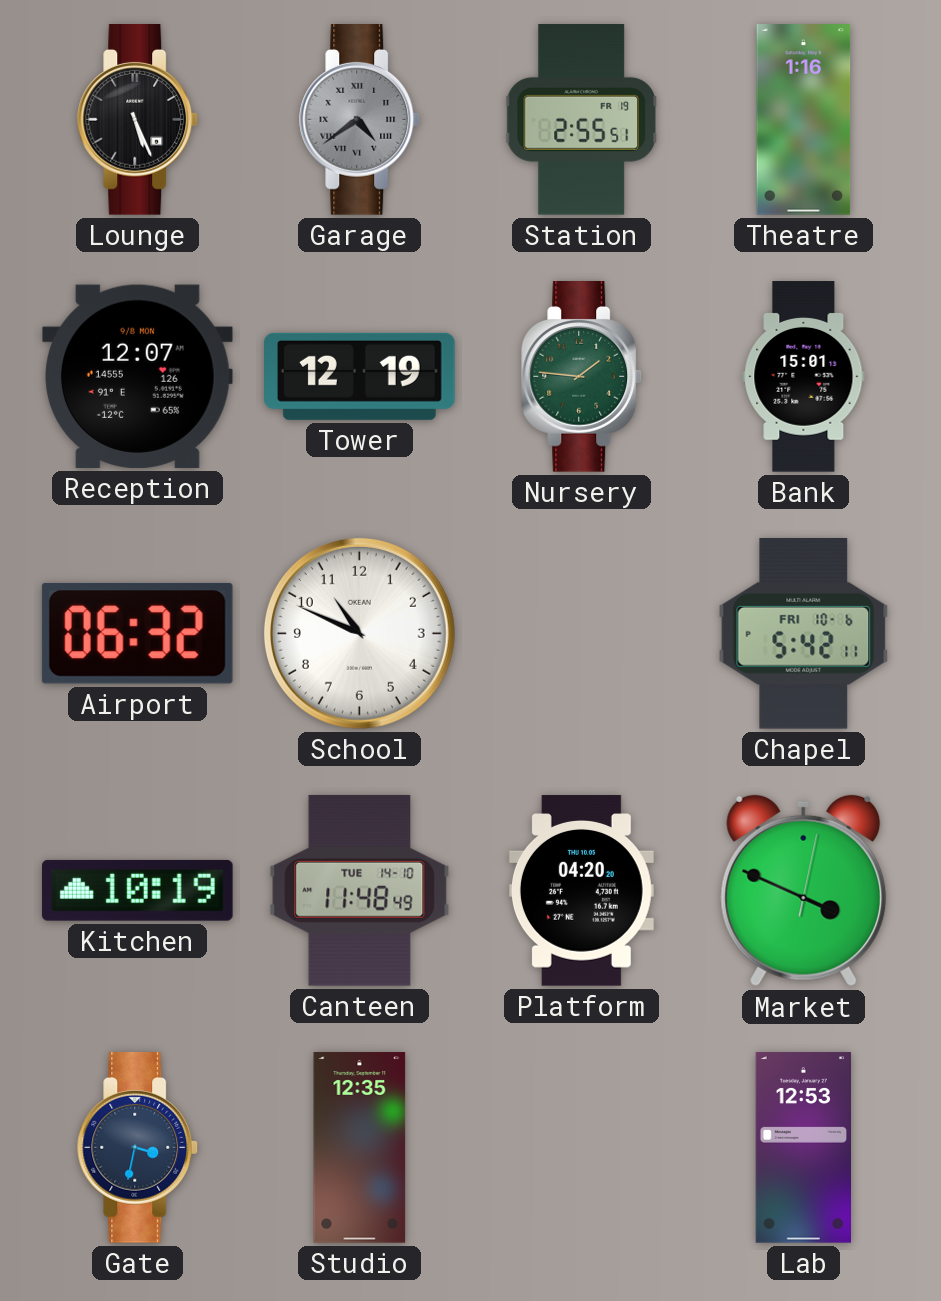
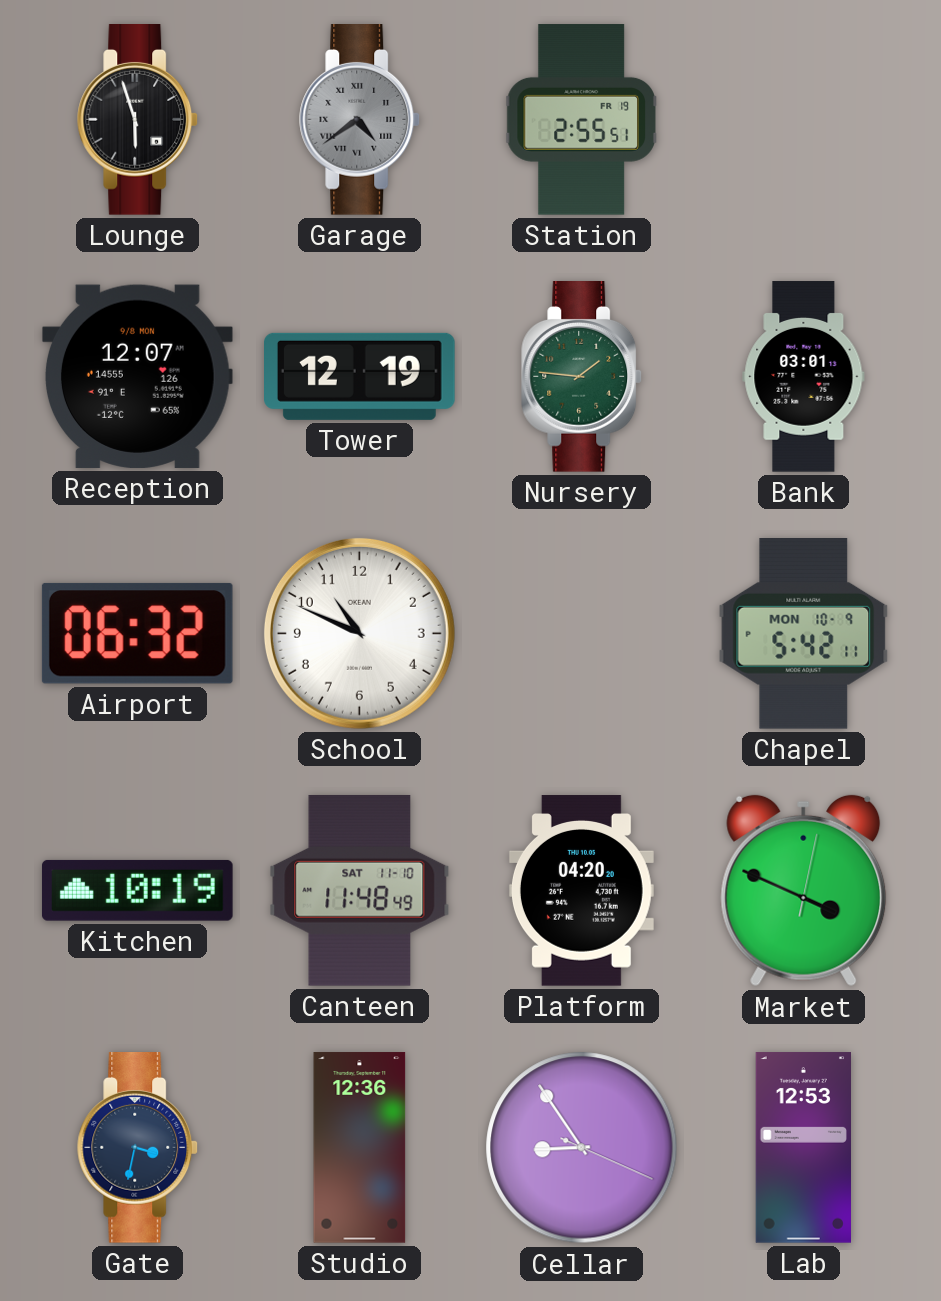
Lounge: 5:26 -> 5:57
Theatre: 1:16 -> none
Bank: 15:01 -> 03:01
Chapel date: FRI 10-6 -> MON 10-9
Canteen date: TUE 14-10 -> SAT 11-10
Studio: 12:35 -> 12:36
Cellar: none -> 8:54
